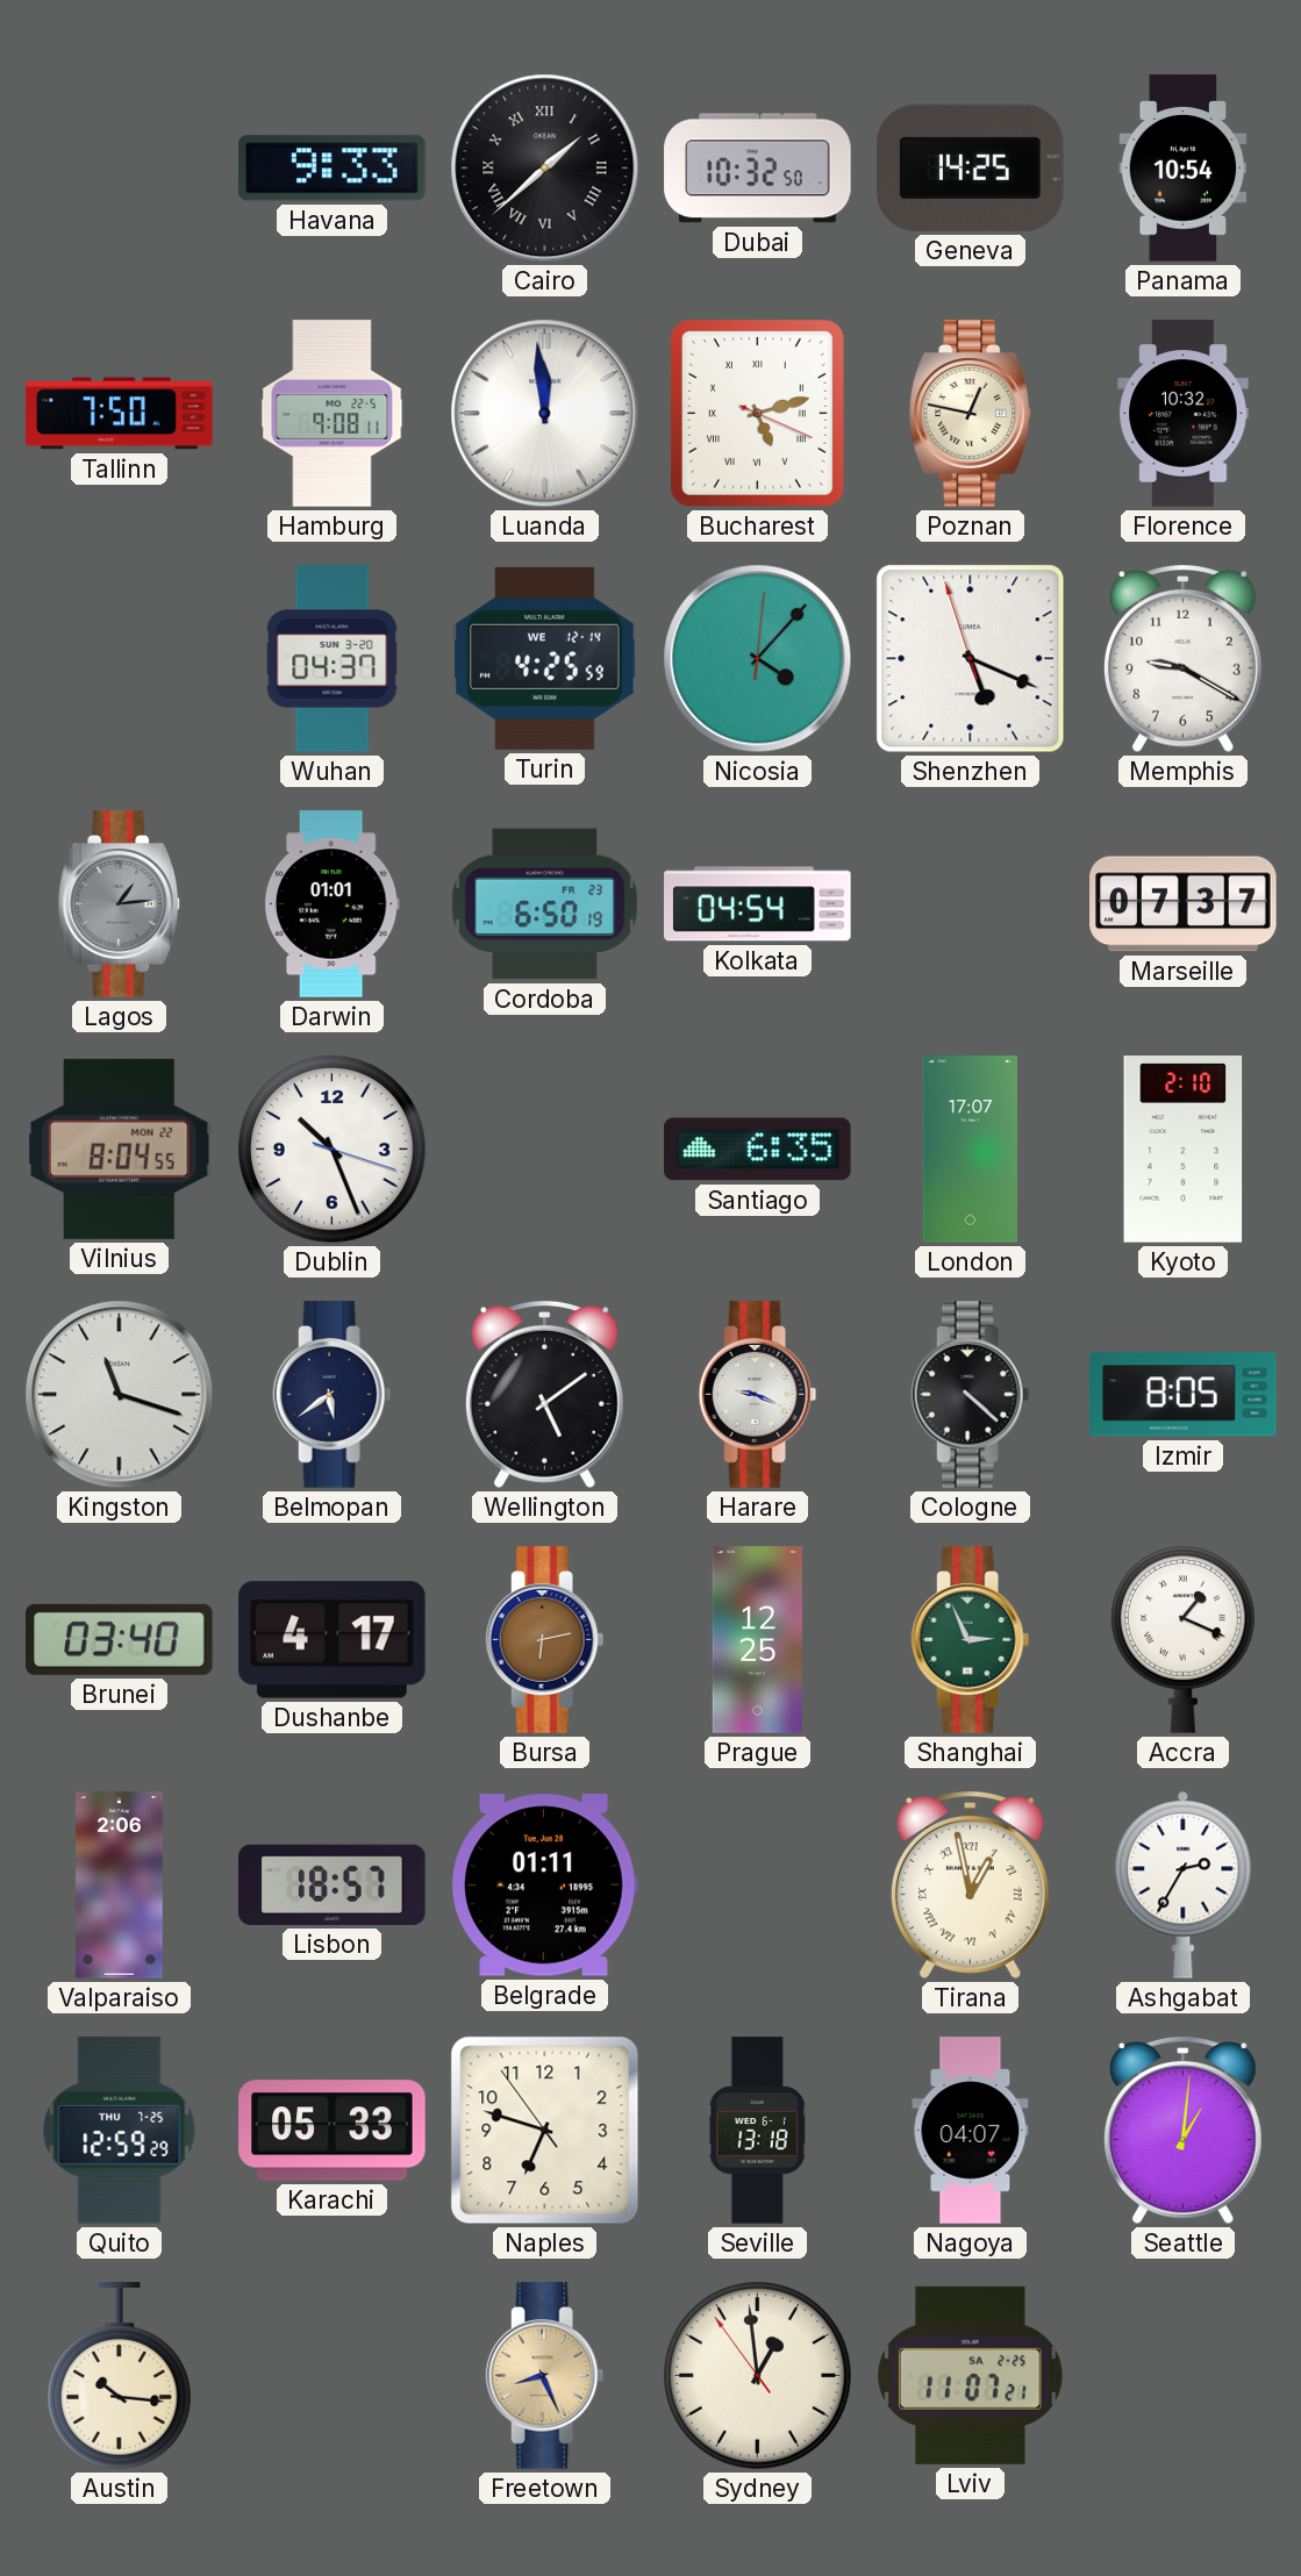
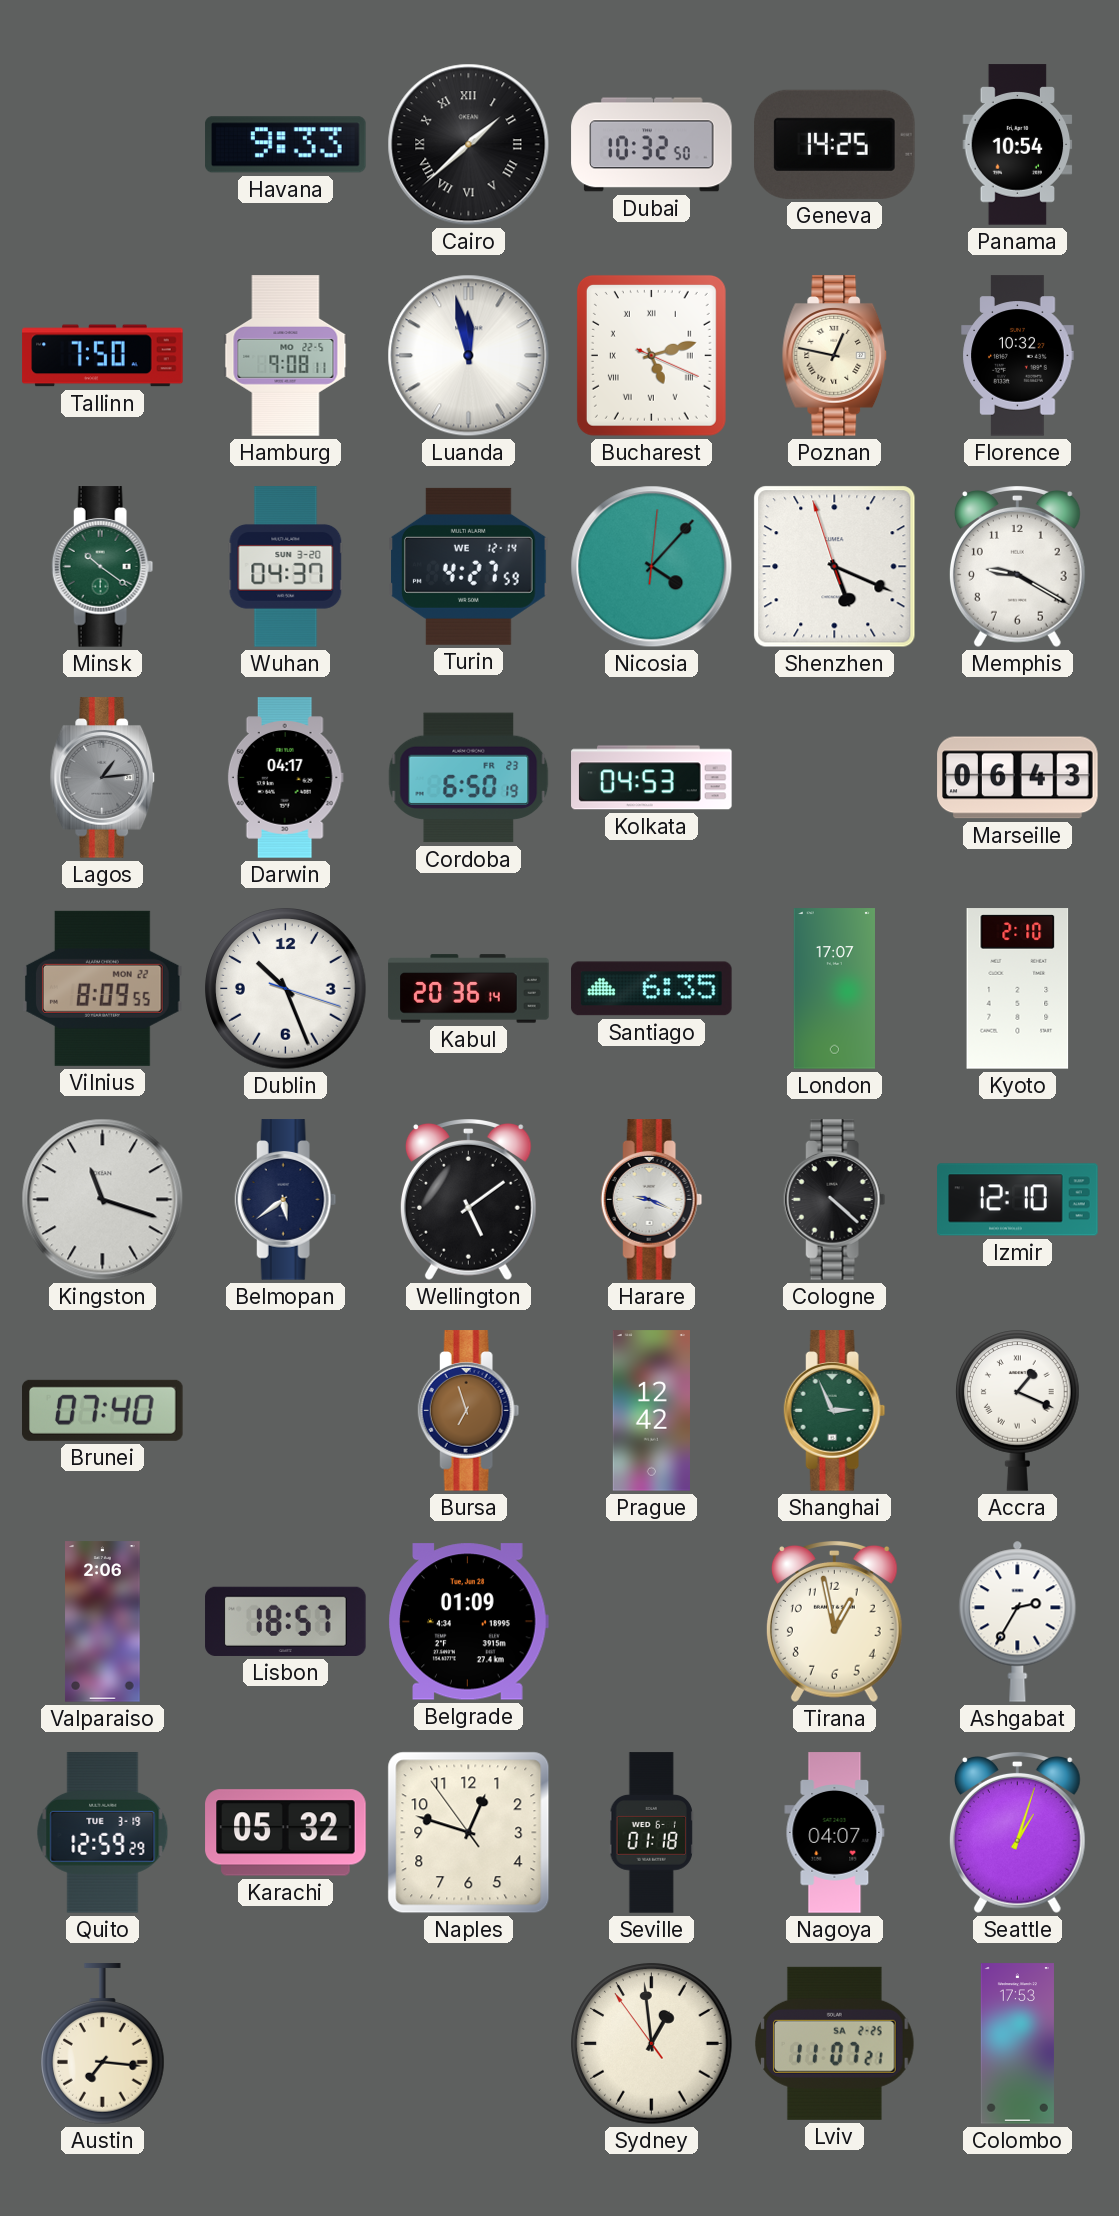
Luanda: 11:59 -> 11:58
Minsk: none -> 10:21
Turin: 4:25 -> 4:27
Darwin: 01:01 -> 04:17
Kolkata: 04:54 -> 04:53
Marseille: 07:37 -> 06:43
Vilnius: 8:04 -> 8:09
Kabul: none -> 20:36
Izmir: 8:05 -> 12:10
Brunei: 03:40 -> 07:40
Dushanbe: 4:17 -> none
Bursa: 6:13 -> 6:57
Prague: 12:25 -> 12:42
Belgrade: 01:11 -> 01:09
Tirana numerals: Roman -> Arabic
Quito date: THU 7-25 -> TUE 3-19
Karachi: 05:33 -> 05:32
Naples: 6:47 -> 12:47
Seville: 13:18 -> 01:18
Seattle: 1:01 -> 1:03
Austin: 10:16 -> 7:16
Freetown: 8:26 -> none
Colombo: none -> 17:53
